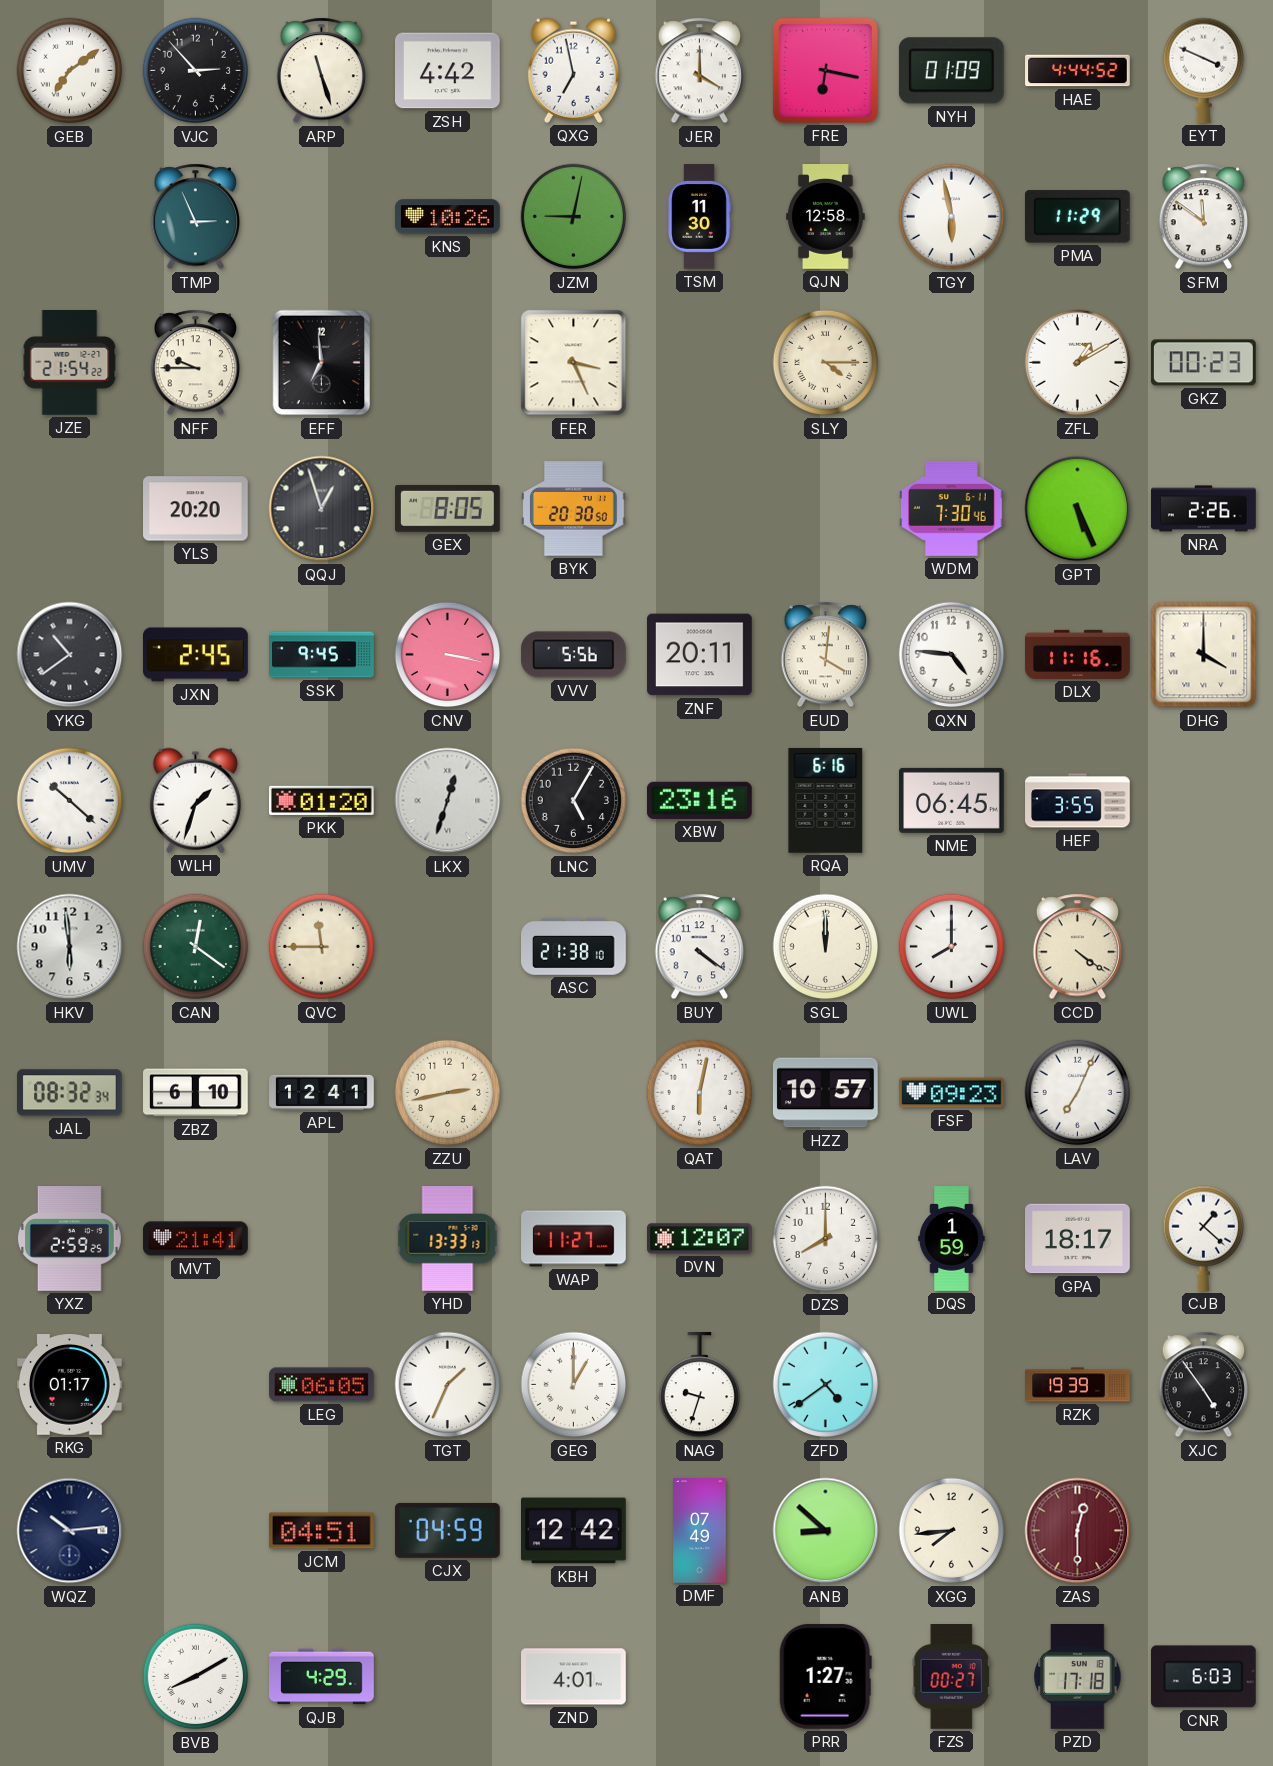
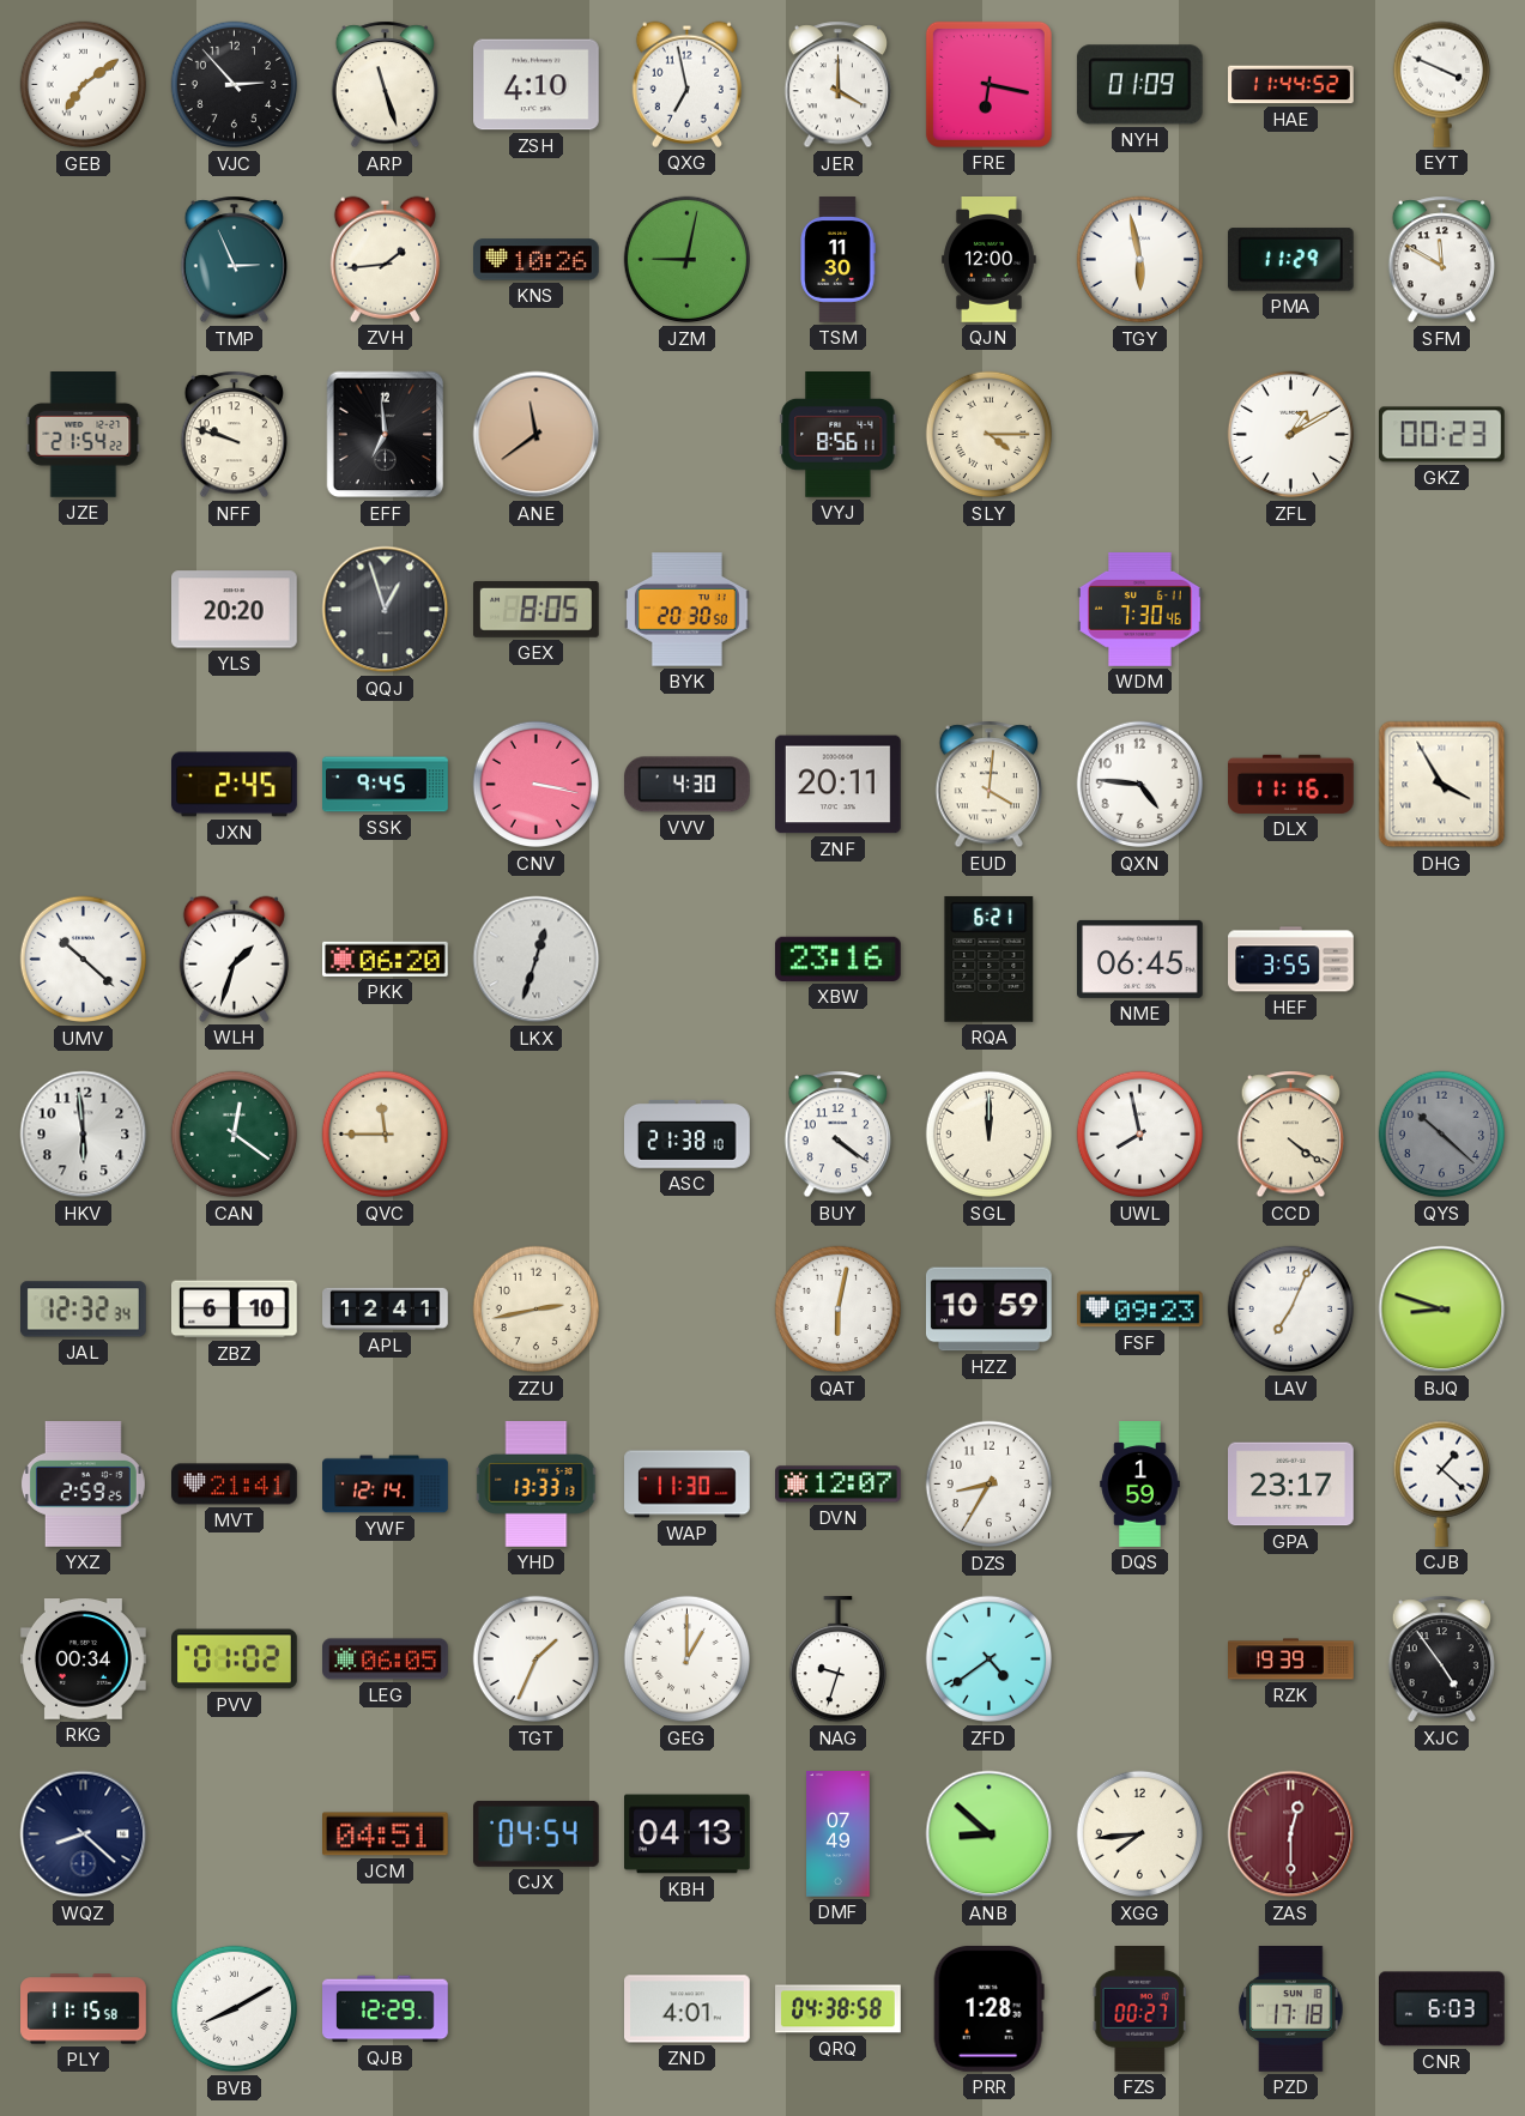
ZSH: 4:42 -> 4:10
HAE: 4:44 -> 11:44
ZVH: none -> 1:44
QJN: 12:58 -> 12:00
SFM: 11:51 -> 11:50
NFF: 9:45 -> 9:48
ANE: none -> 11:39
FER: 3:26 -> none
VYJ: none -> 8:56
GPT: 5:26 -> none
NRA: 2:26 -> none
YKG: 10:39 -> none
VVV: 5:56 -> 4:30
DHG: 4:00 -> 3:55
PKK: 01:20 -> 06:20
LNC: 5:05 -> none
RQA: 6:16 -> 6:21
UWL: 8:00 -> 7:58
QYS: none -> 10:22
JAL: 08:32 -> 12:32
HZZ: 10:57 -> 10:59
BJQ: none -> 8:48
YWF: none -> 12:14
WAP: 11:27 -> 11:30
DZS: 8:00 -> 8:35
GPA: 18:17 -> 23:17
RKG: 01:17 -> 00:34
PVV: none -> 01:02
WQZ: 10:14 -> 8:22
CJX: 04:59 -> 04:54
KBH: 12:42 -> 04:13
PLY: none -> 11:15
QJB: 4:29 -> 12:29
QRQ: none -> 04:38
PRR: 1:27 -> 1:28
